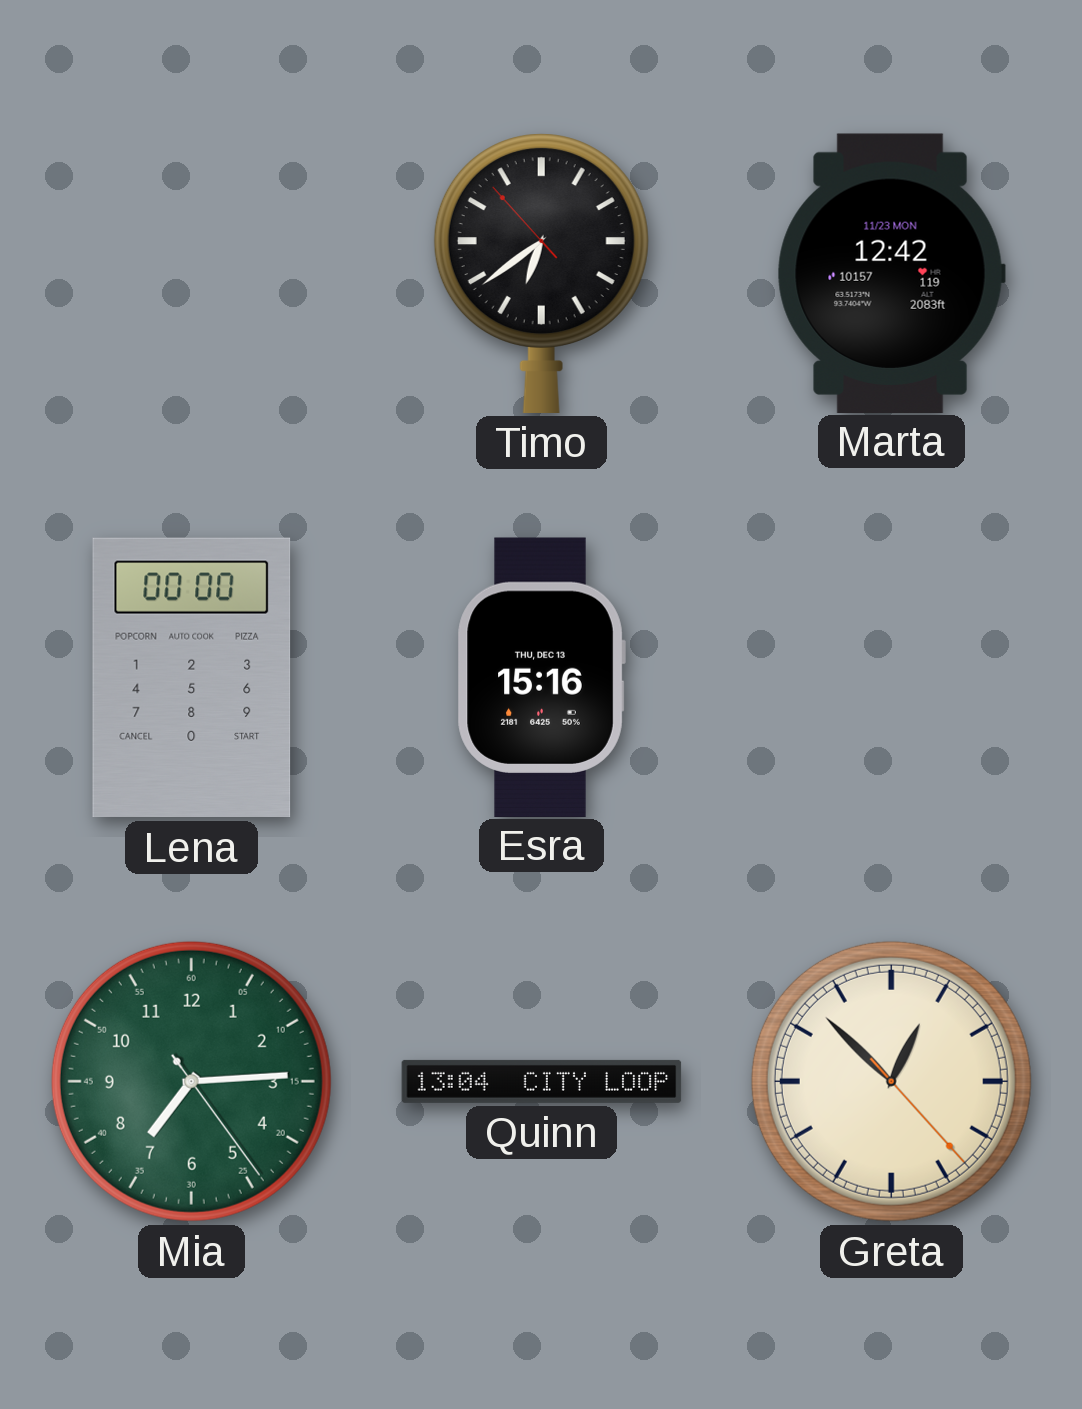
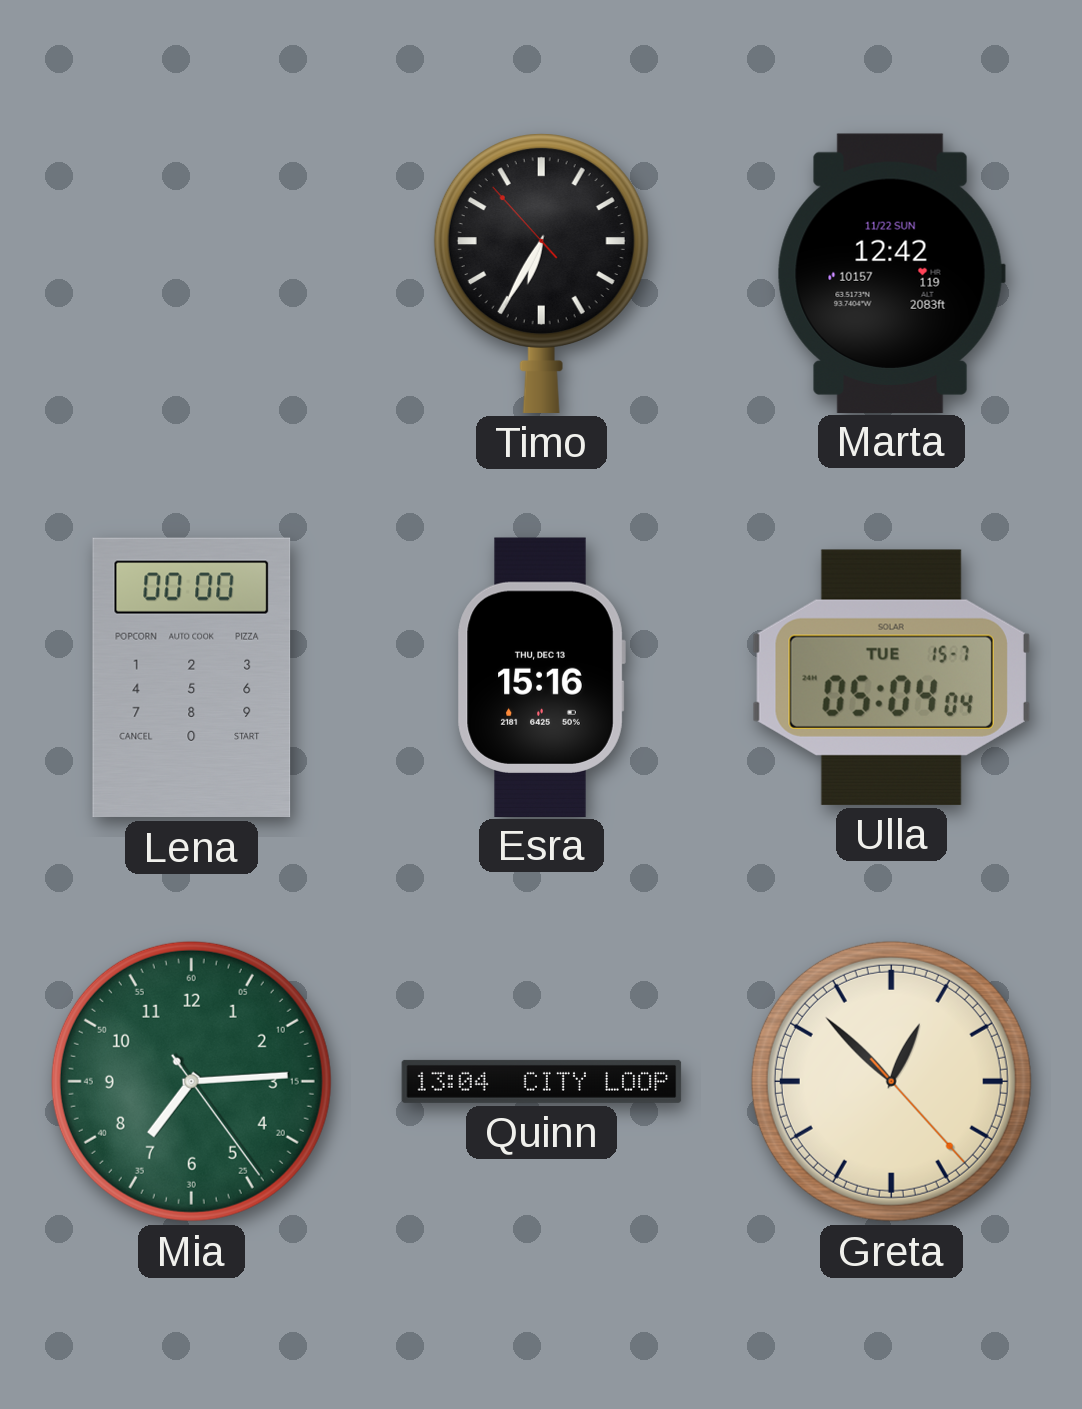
Timo: 6:38 -> 6:34
Marta date: 11/23 MON -> 11/22 SUN
Ulla: none -> 05:04
